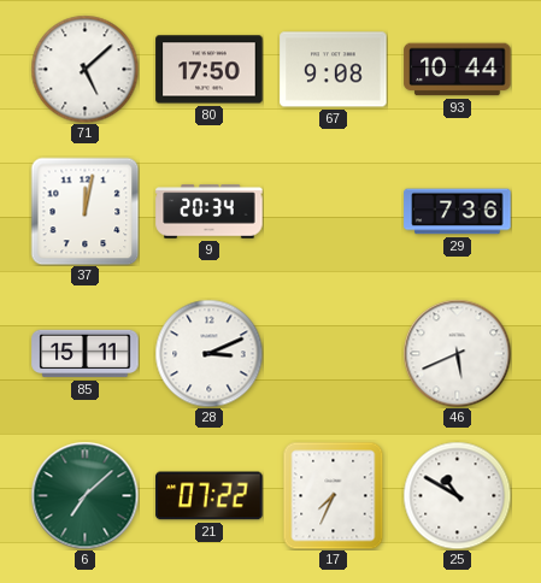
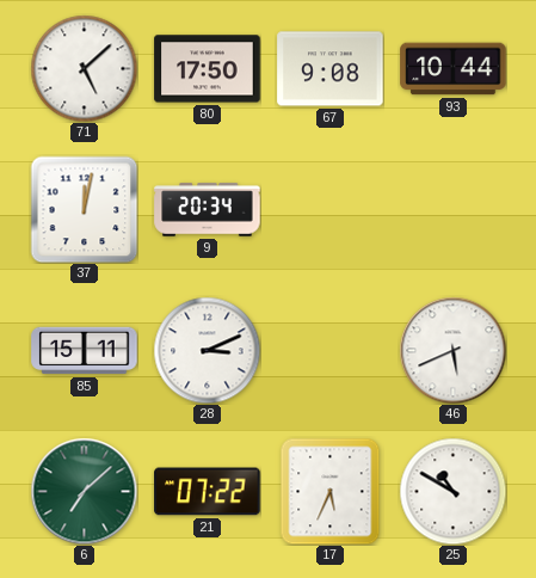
29: 7:36 -> none
17: 7:34 -> 5:34
